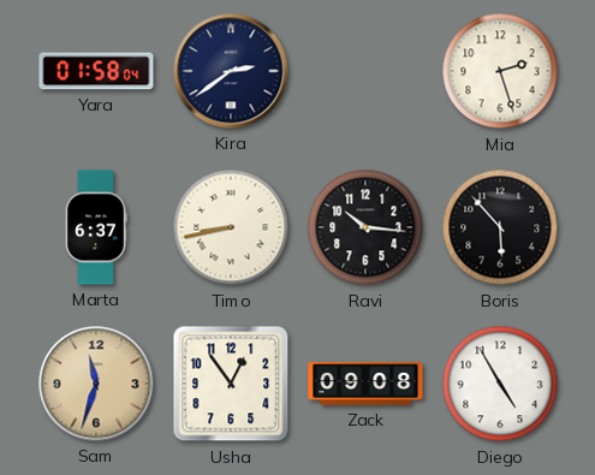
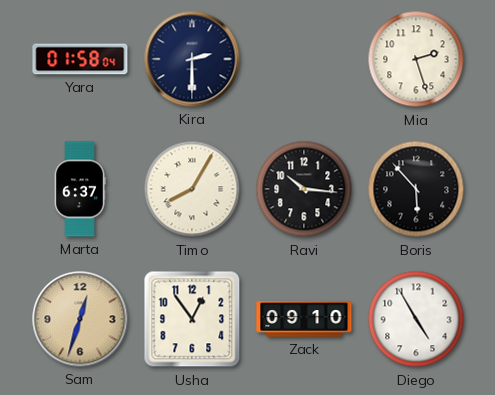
Kira: 2:39 -> 2:30
Timo: 8:43 -> 8:05
Sam: 11:33 -> 12:33
Zack: 09:08 -> 09:10
